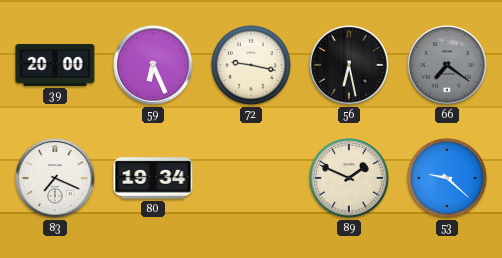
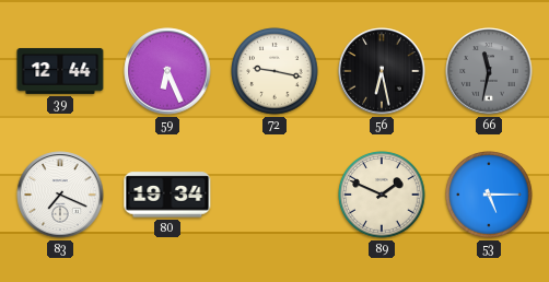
39: 20:00 -> 12:44
66: 7:21 -> 11:32
53: 9:22 -> 5:15
